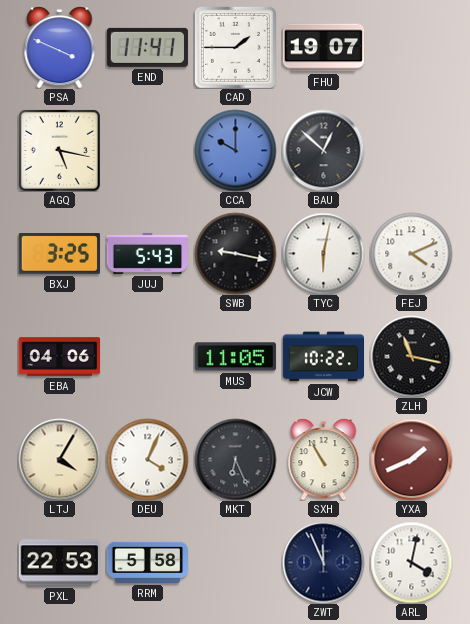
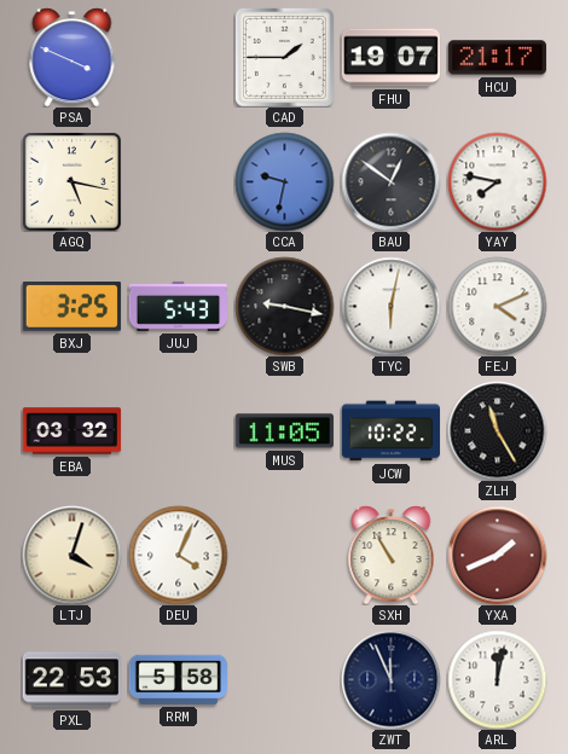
END: 11:41 -> none
HCU: none -> 21:17
CCA: 10:00 -> 9:32
BAU: 12:52 -> 12:51
YAY: none -> 7:47
EBA: 04:06 -> 03:32
ZLH: 11:17 -> 11:25
LTJ: 4:05 -> 4:03
MKT: 6:26 -> none
ARL: 4:02 -> 12:02
